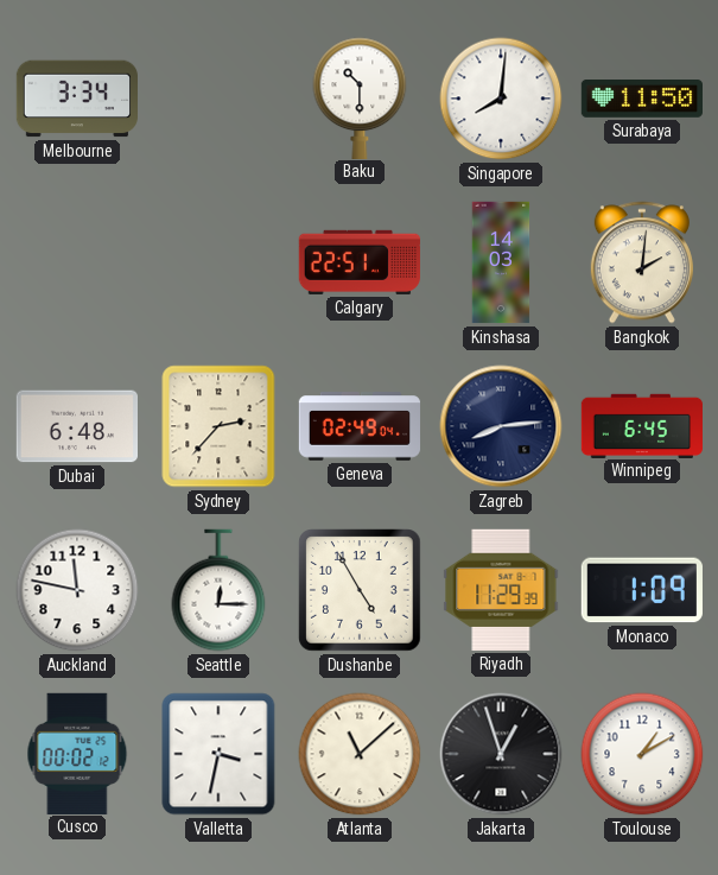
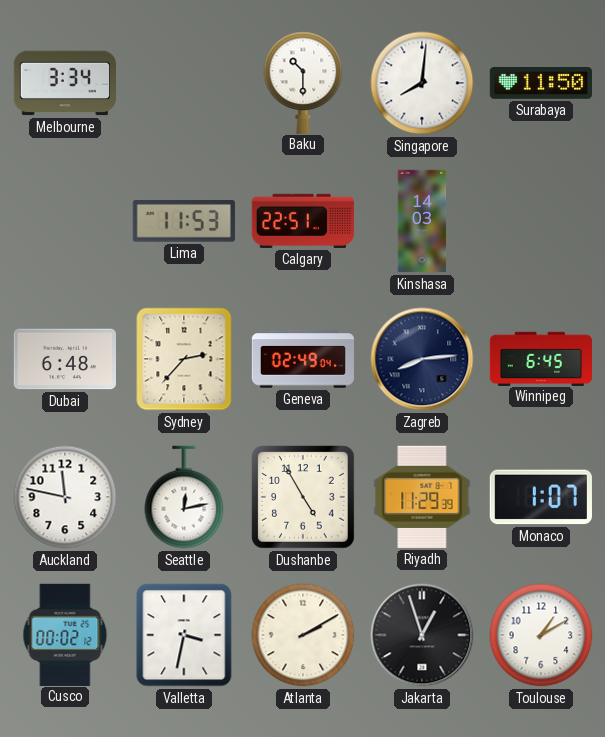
Lima: none -> 11:53
Bangkok: 2:01 -> none
Seattle: 12:15 -> 12:13
Monaco: 1:09 -> 1:07
Atlanta: 11:08 -> 2:10
